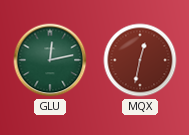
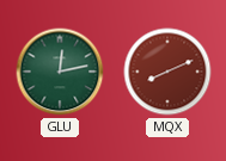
MQX: 12:32 -> 8:11
